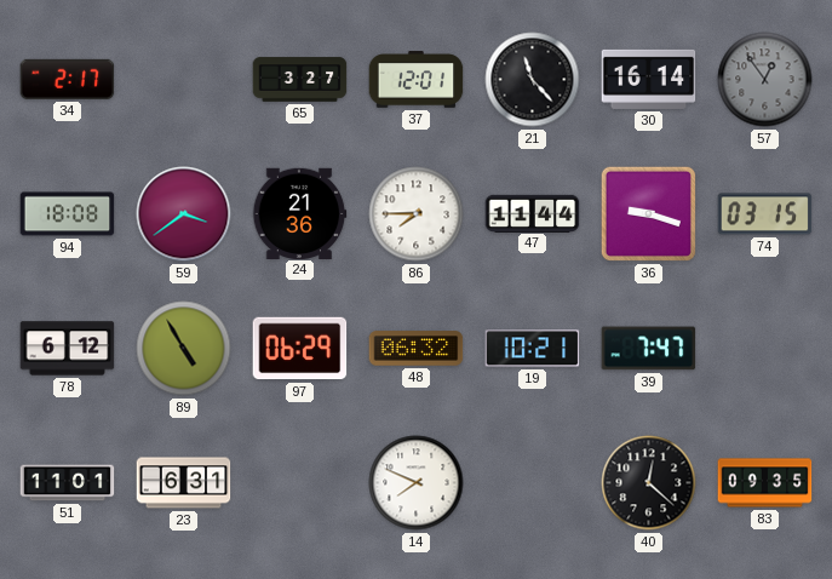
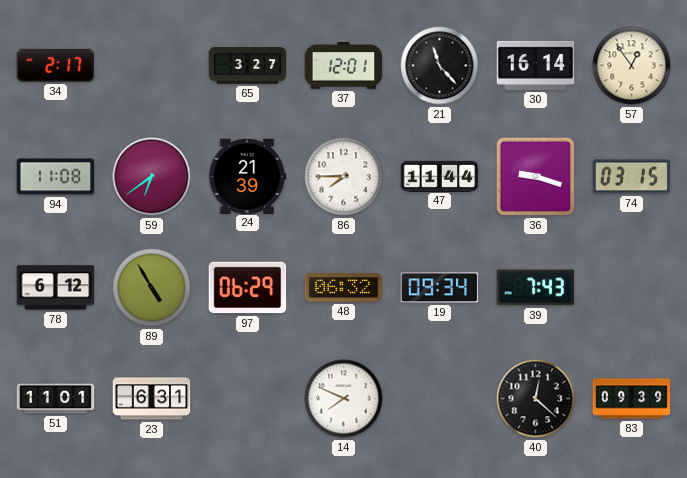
57 dial: grey -> cream
94: 18:08 -> 11:08
59: 3:39 -> 6:39
24: 21:36 -> 21:39
19: 10:21 -> 09:34
39: 7:47 -> 7:43
83: 09:35 -> 09:39
